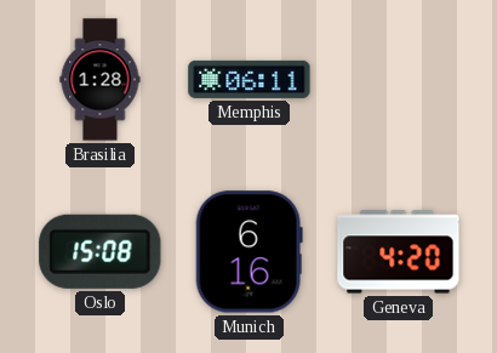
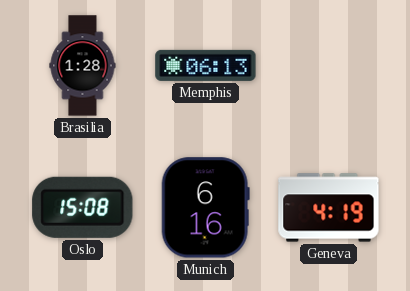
Memphis: 06:11 -> 06:13
Geneva: 4:20 -> 4:19
